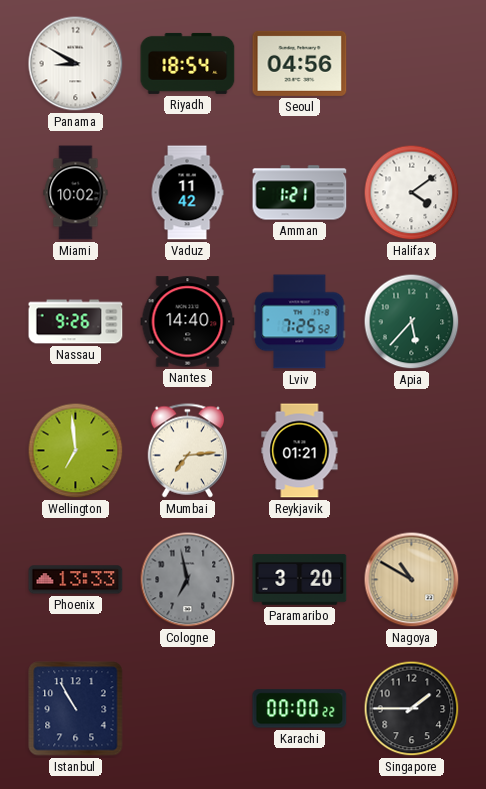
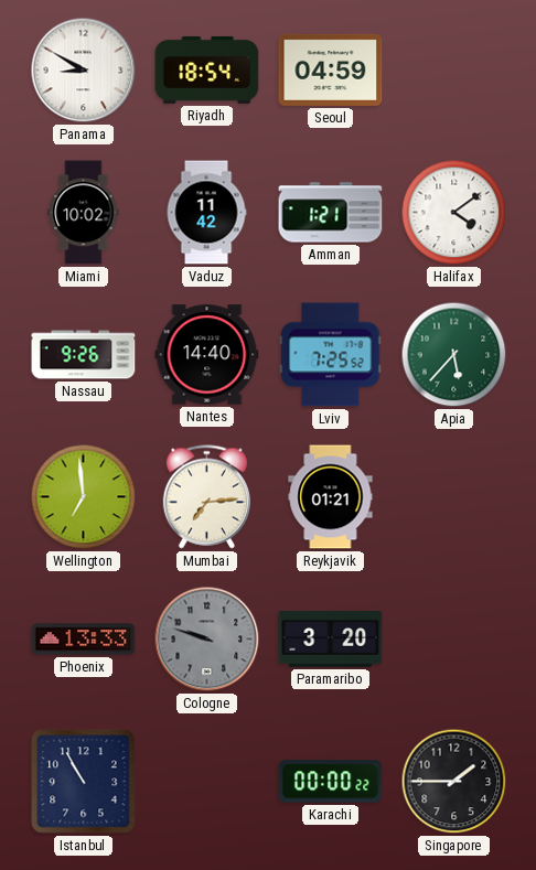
Seoul: 04:56 -> 04:59
Cologne: 6:58 -> 9:48
Nagoya: 10:50 -> none
